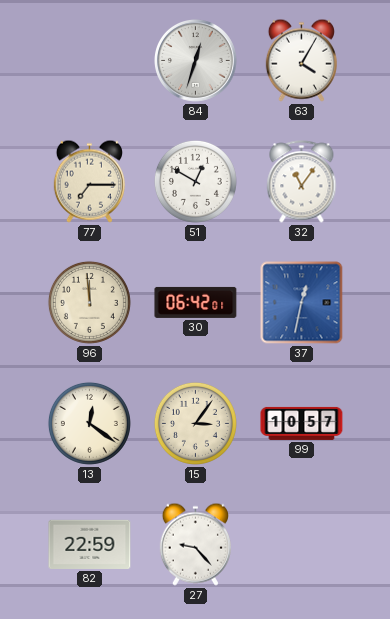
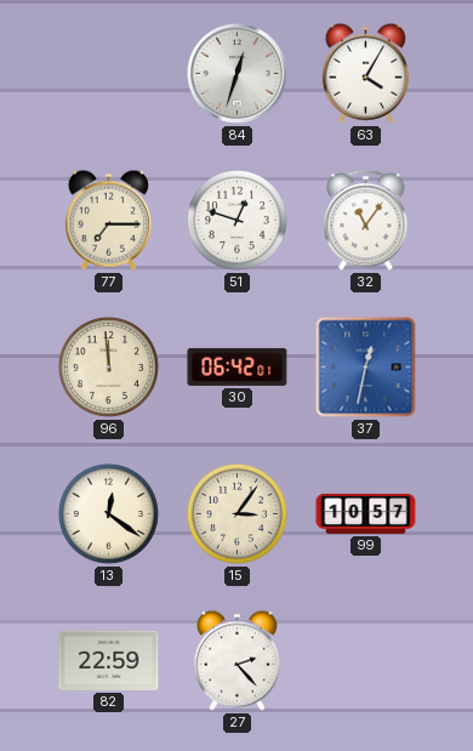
51: 12:50 -> 12:48
27: 9:23 -> 2:23
